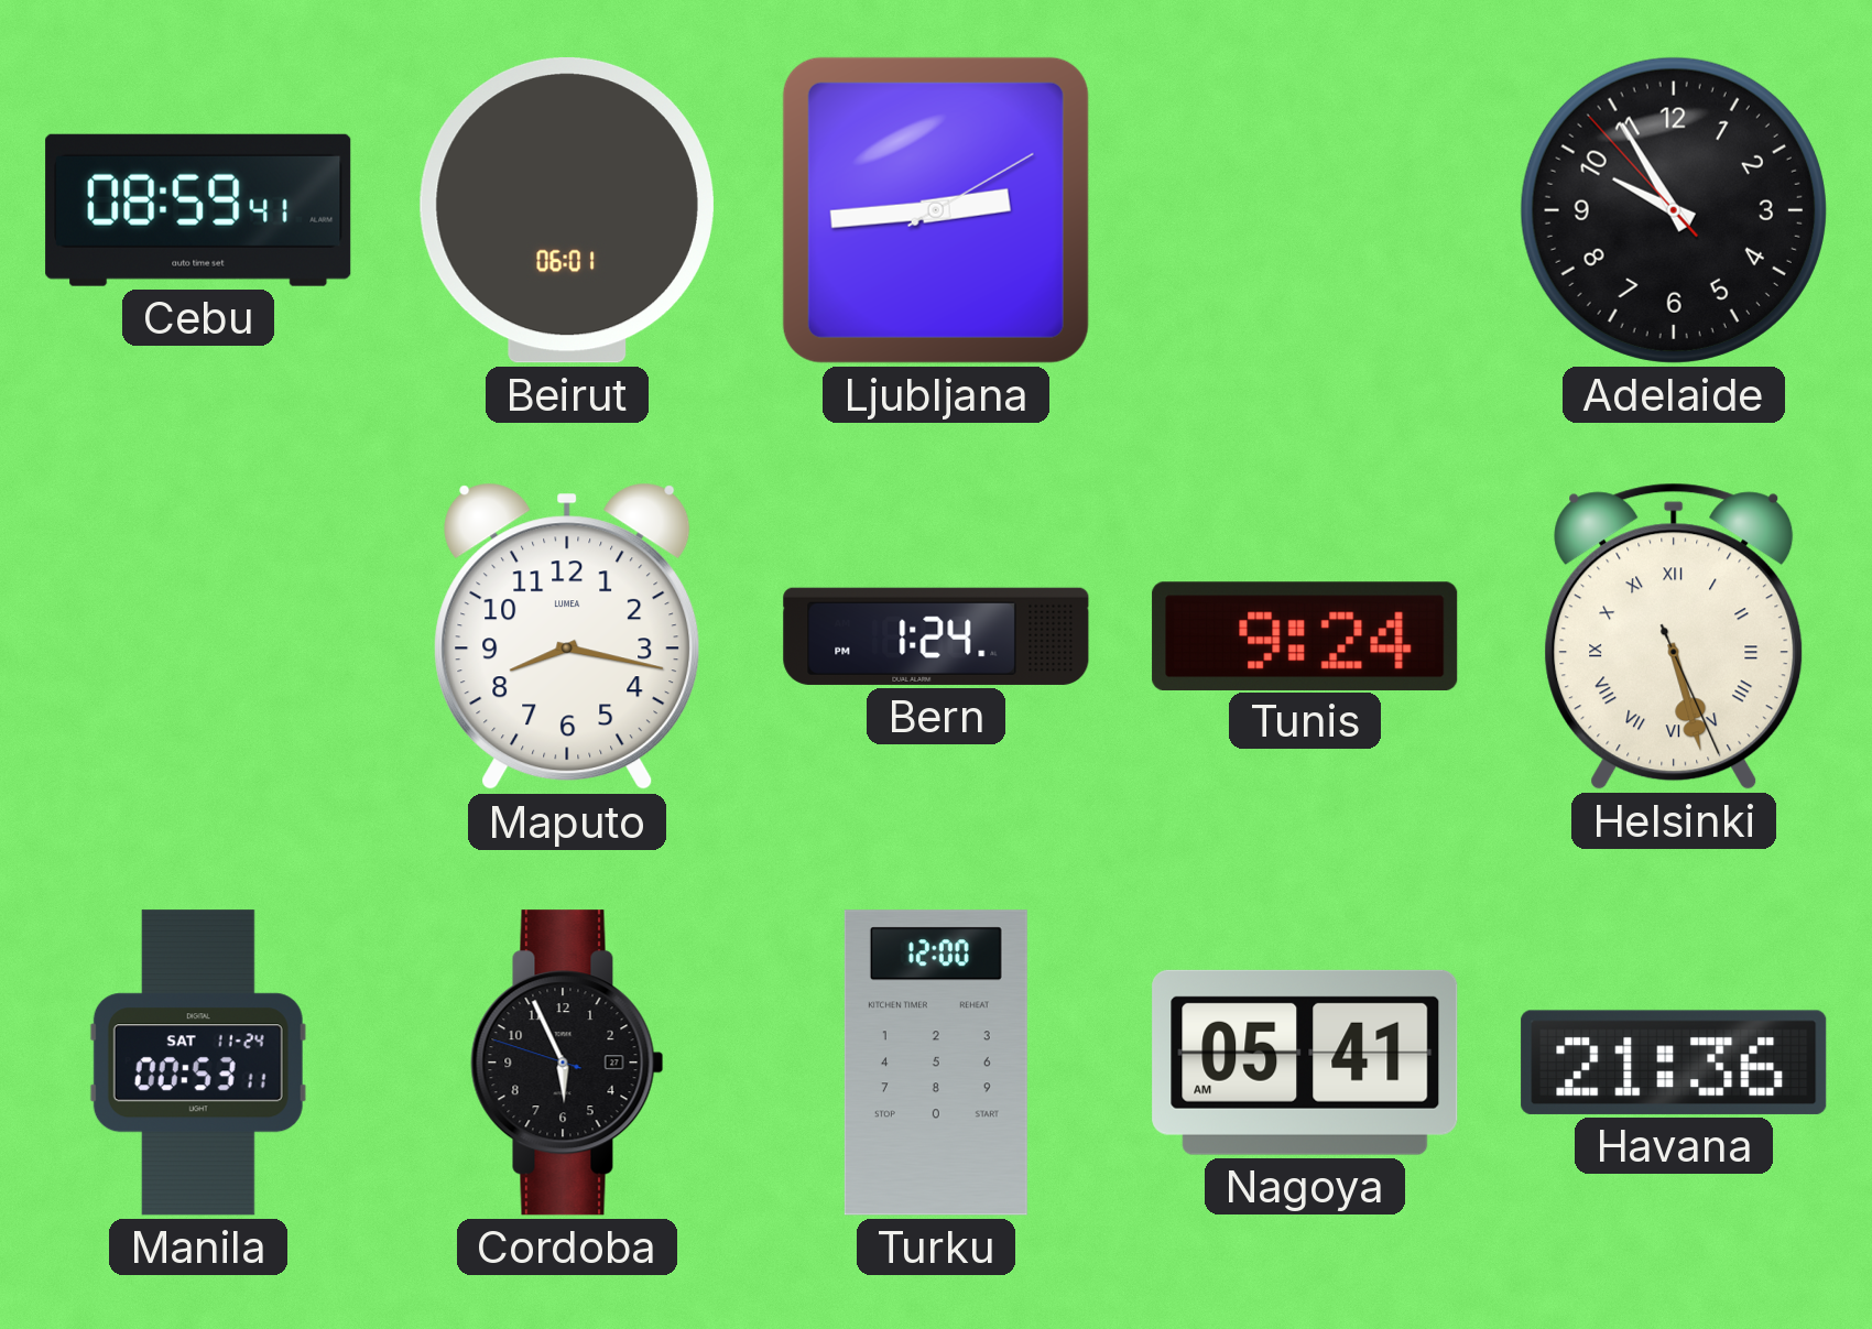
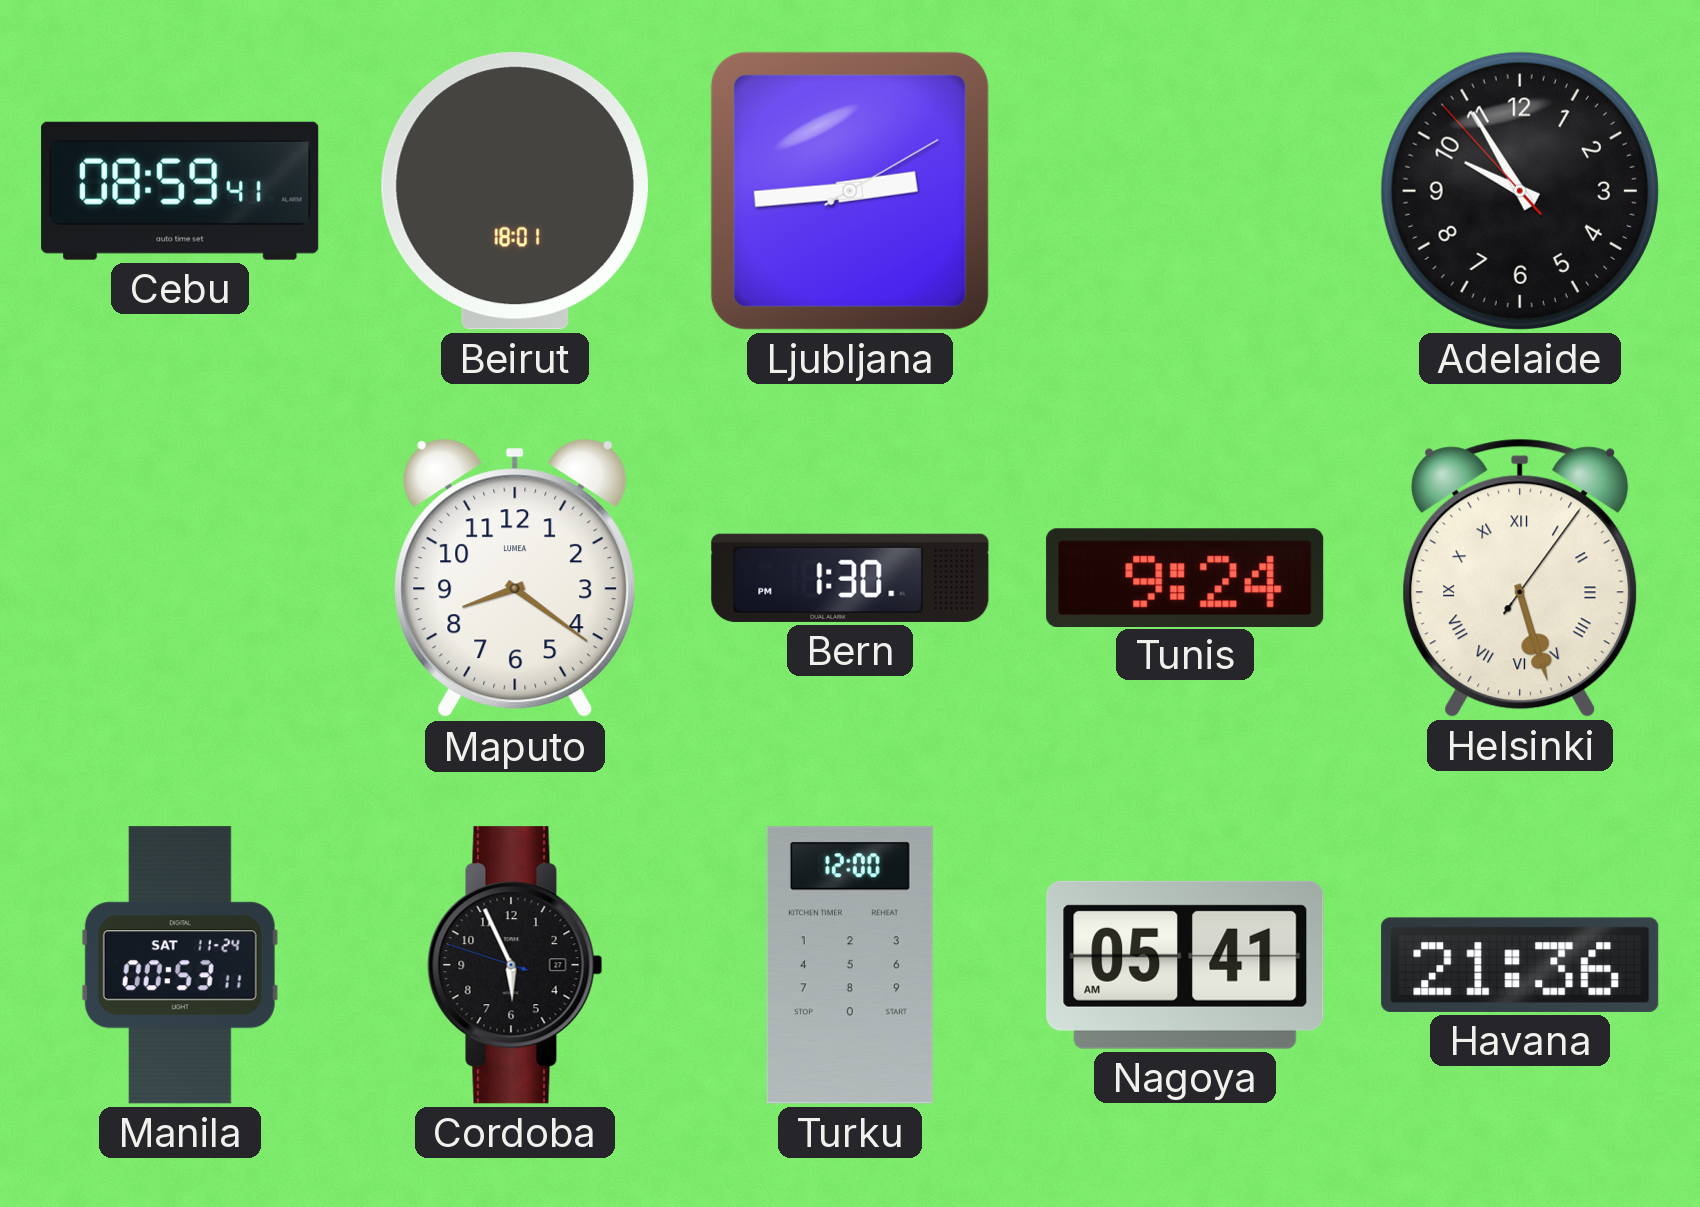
Beirut: 06:01 -> 18:01
Maputo: 8:17 -> 8:21
Bern: 1:24 -> 1:30
Helsinki: 5:27:26 -> 5:27:06
